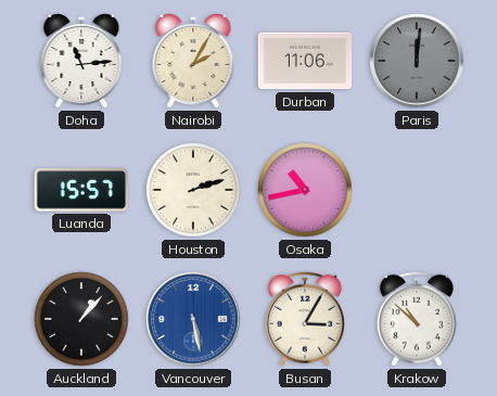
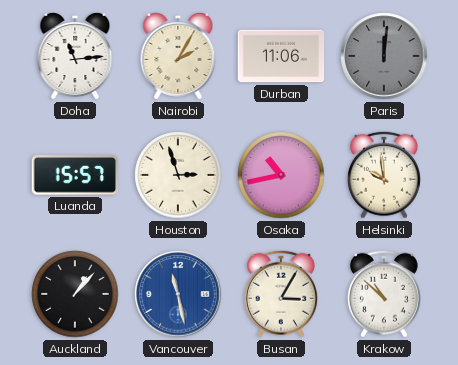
Houston: 2:12 -> 2:57
Helsinki: none -> 9:59
Vancouver: 5:28 -> 11:28
